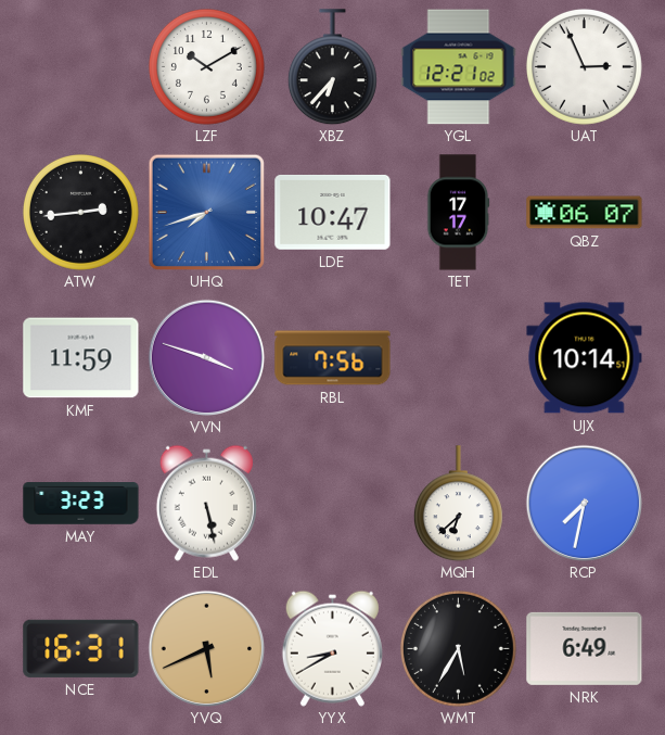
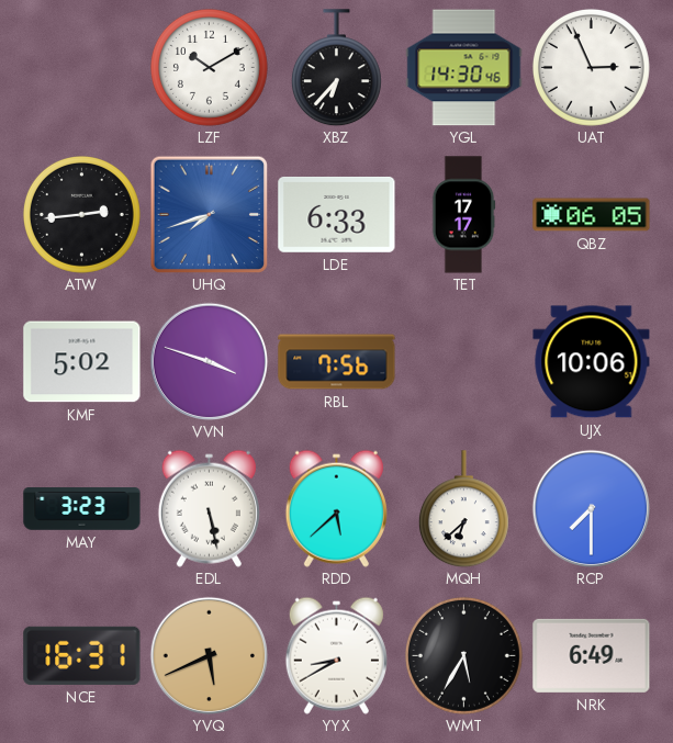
YGL: 12:21 -> 14:30
LDE: 10:47 -> 6:33
QBZ: 06:07 -> 06:05
KMF: 11:59 -> 5:02
UJX: 10:14 -> 10:06
RDD: none -> 5:38
RCP: 7:32 -> 7:30
